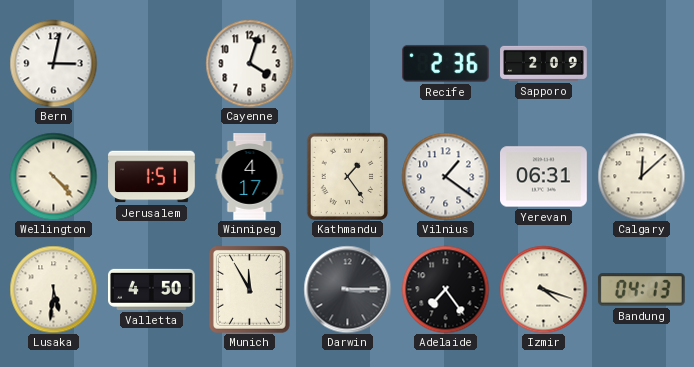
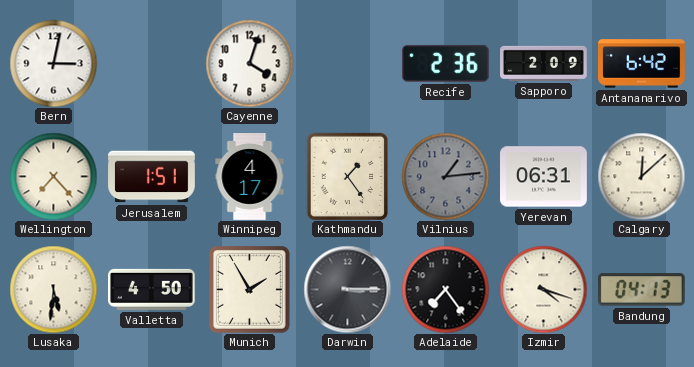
Antananarivo: none -> 6:42
Wellington: 4:23 -> 7:23
Vilnius: 1:21 -> 1:14
Vilnius dial: white -> grey
Munich: 11:55 -> 1:55
